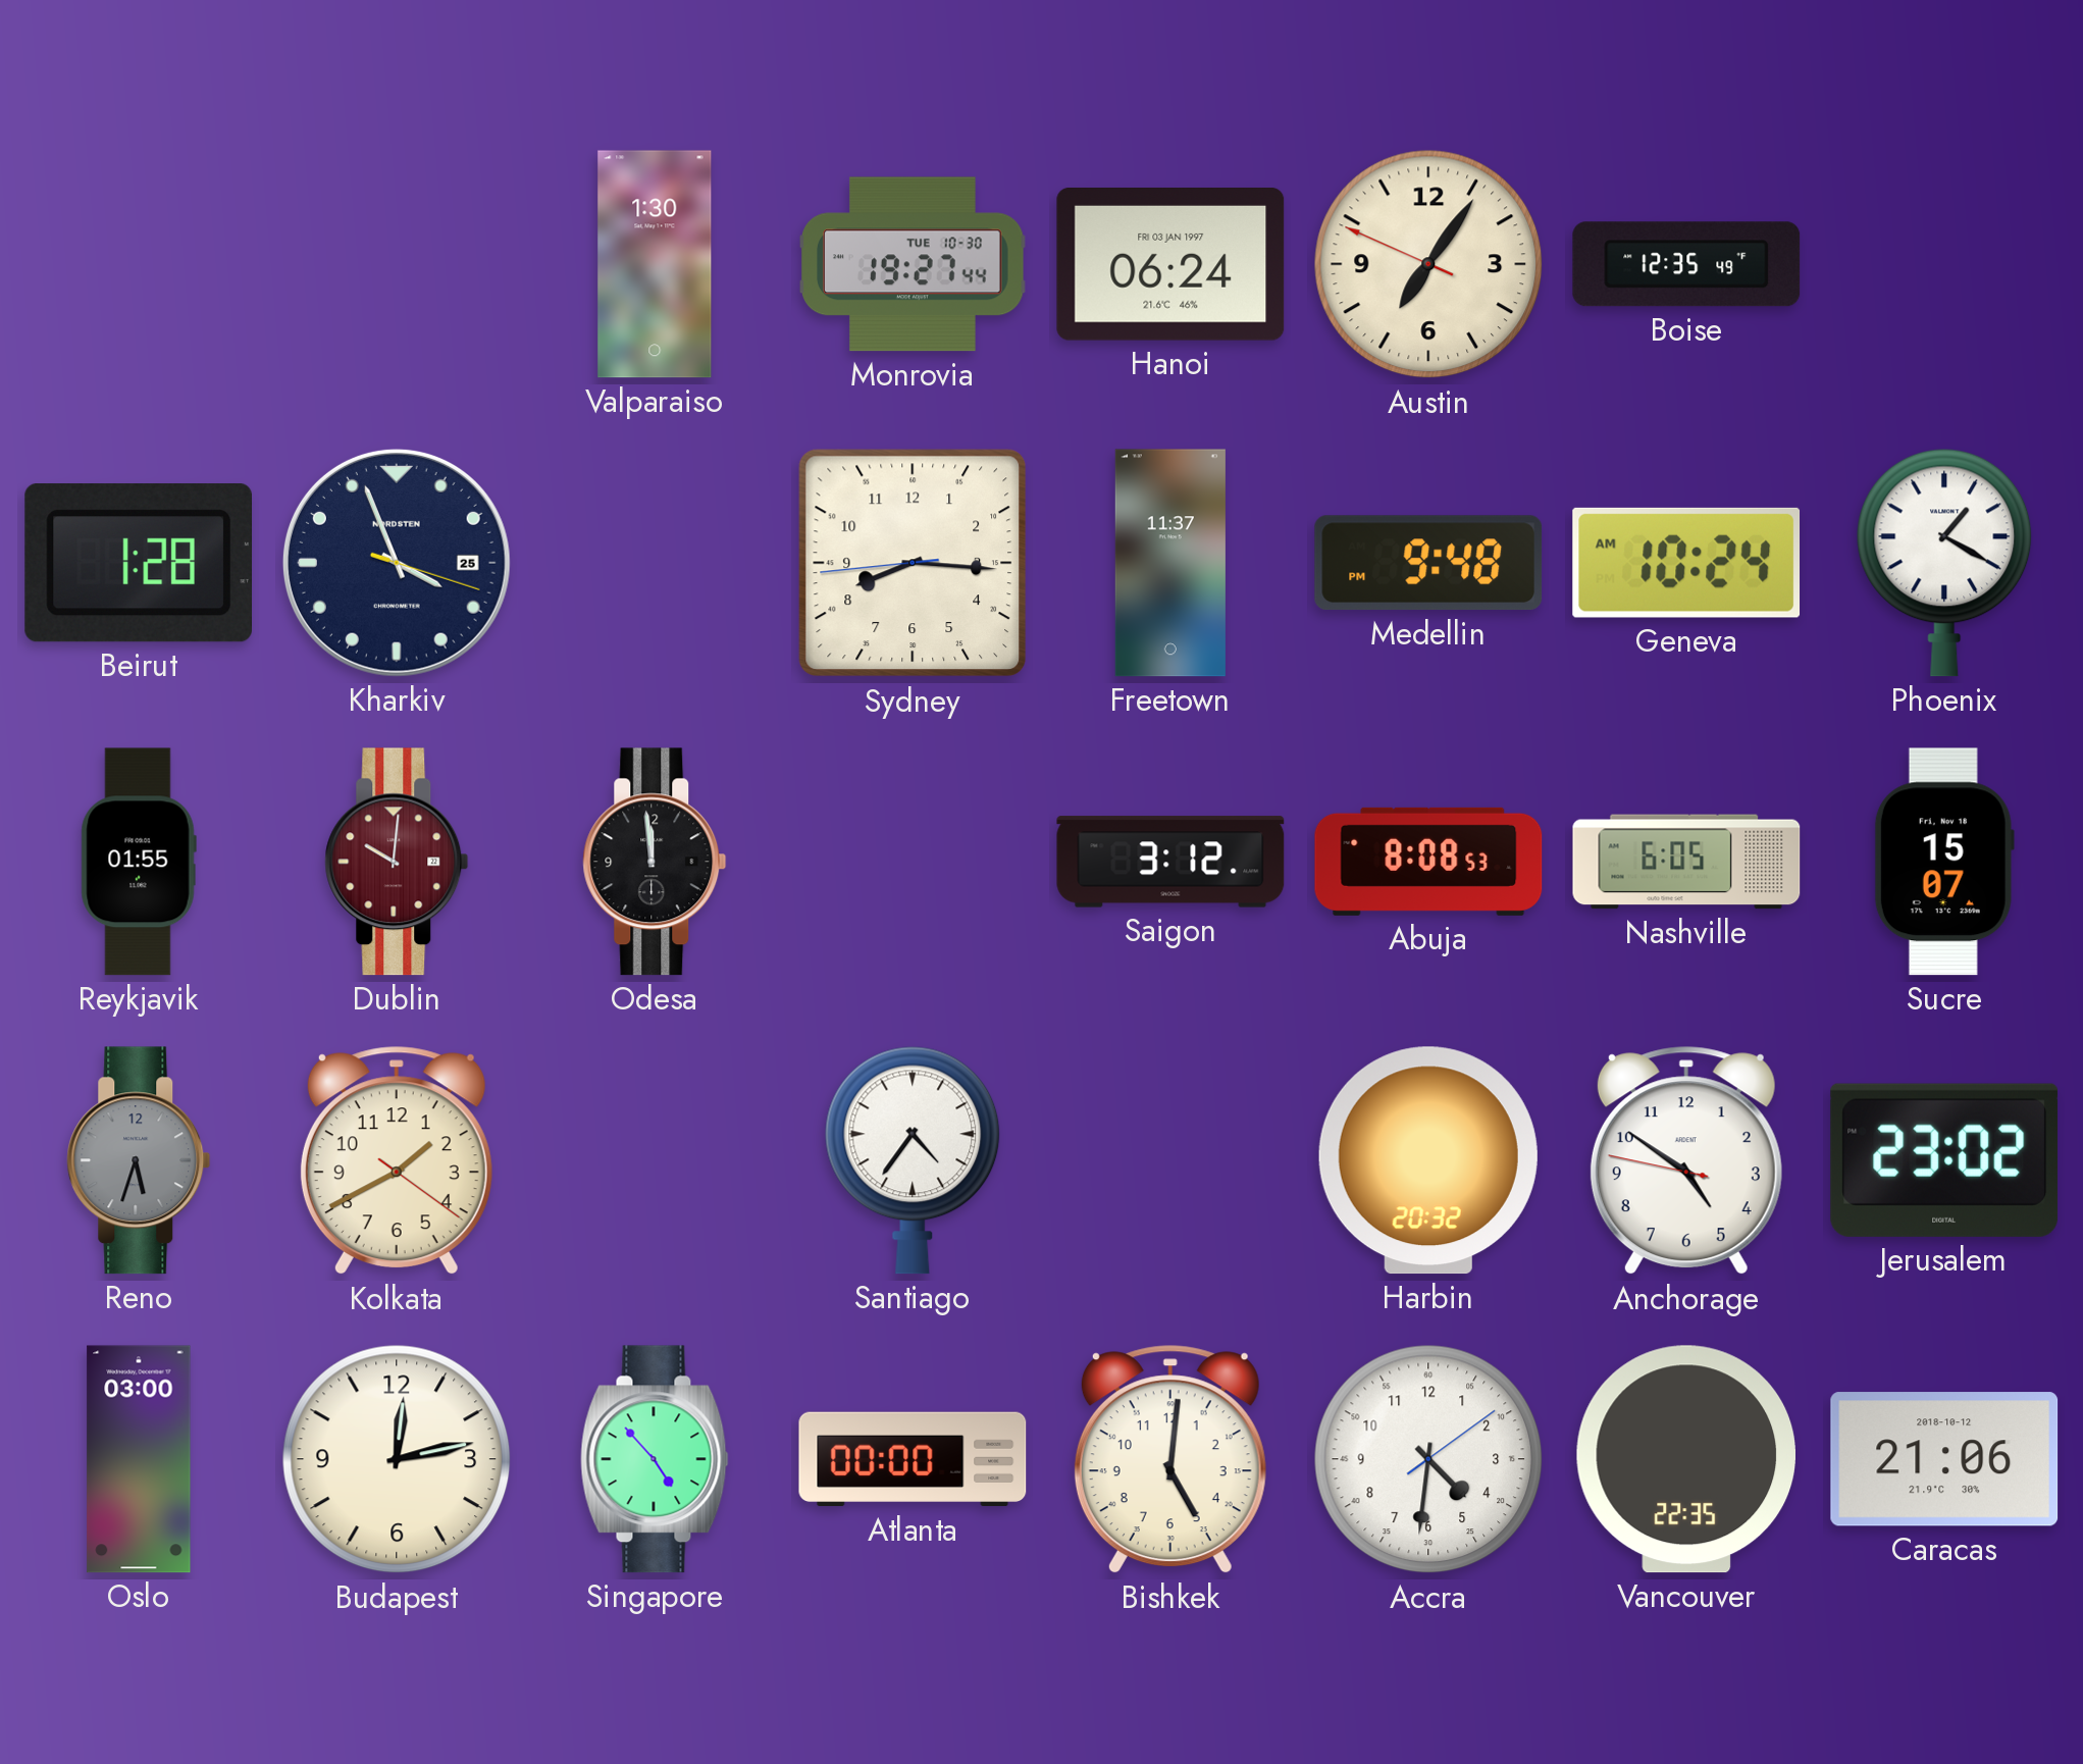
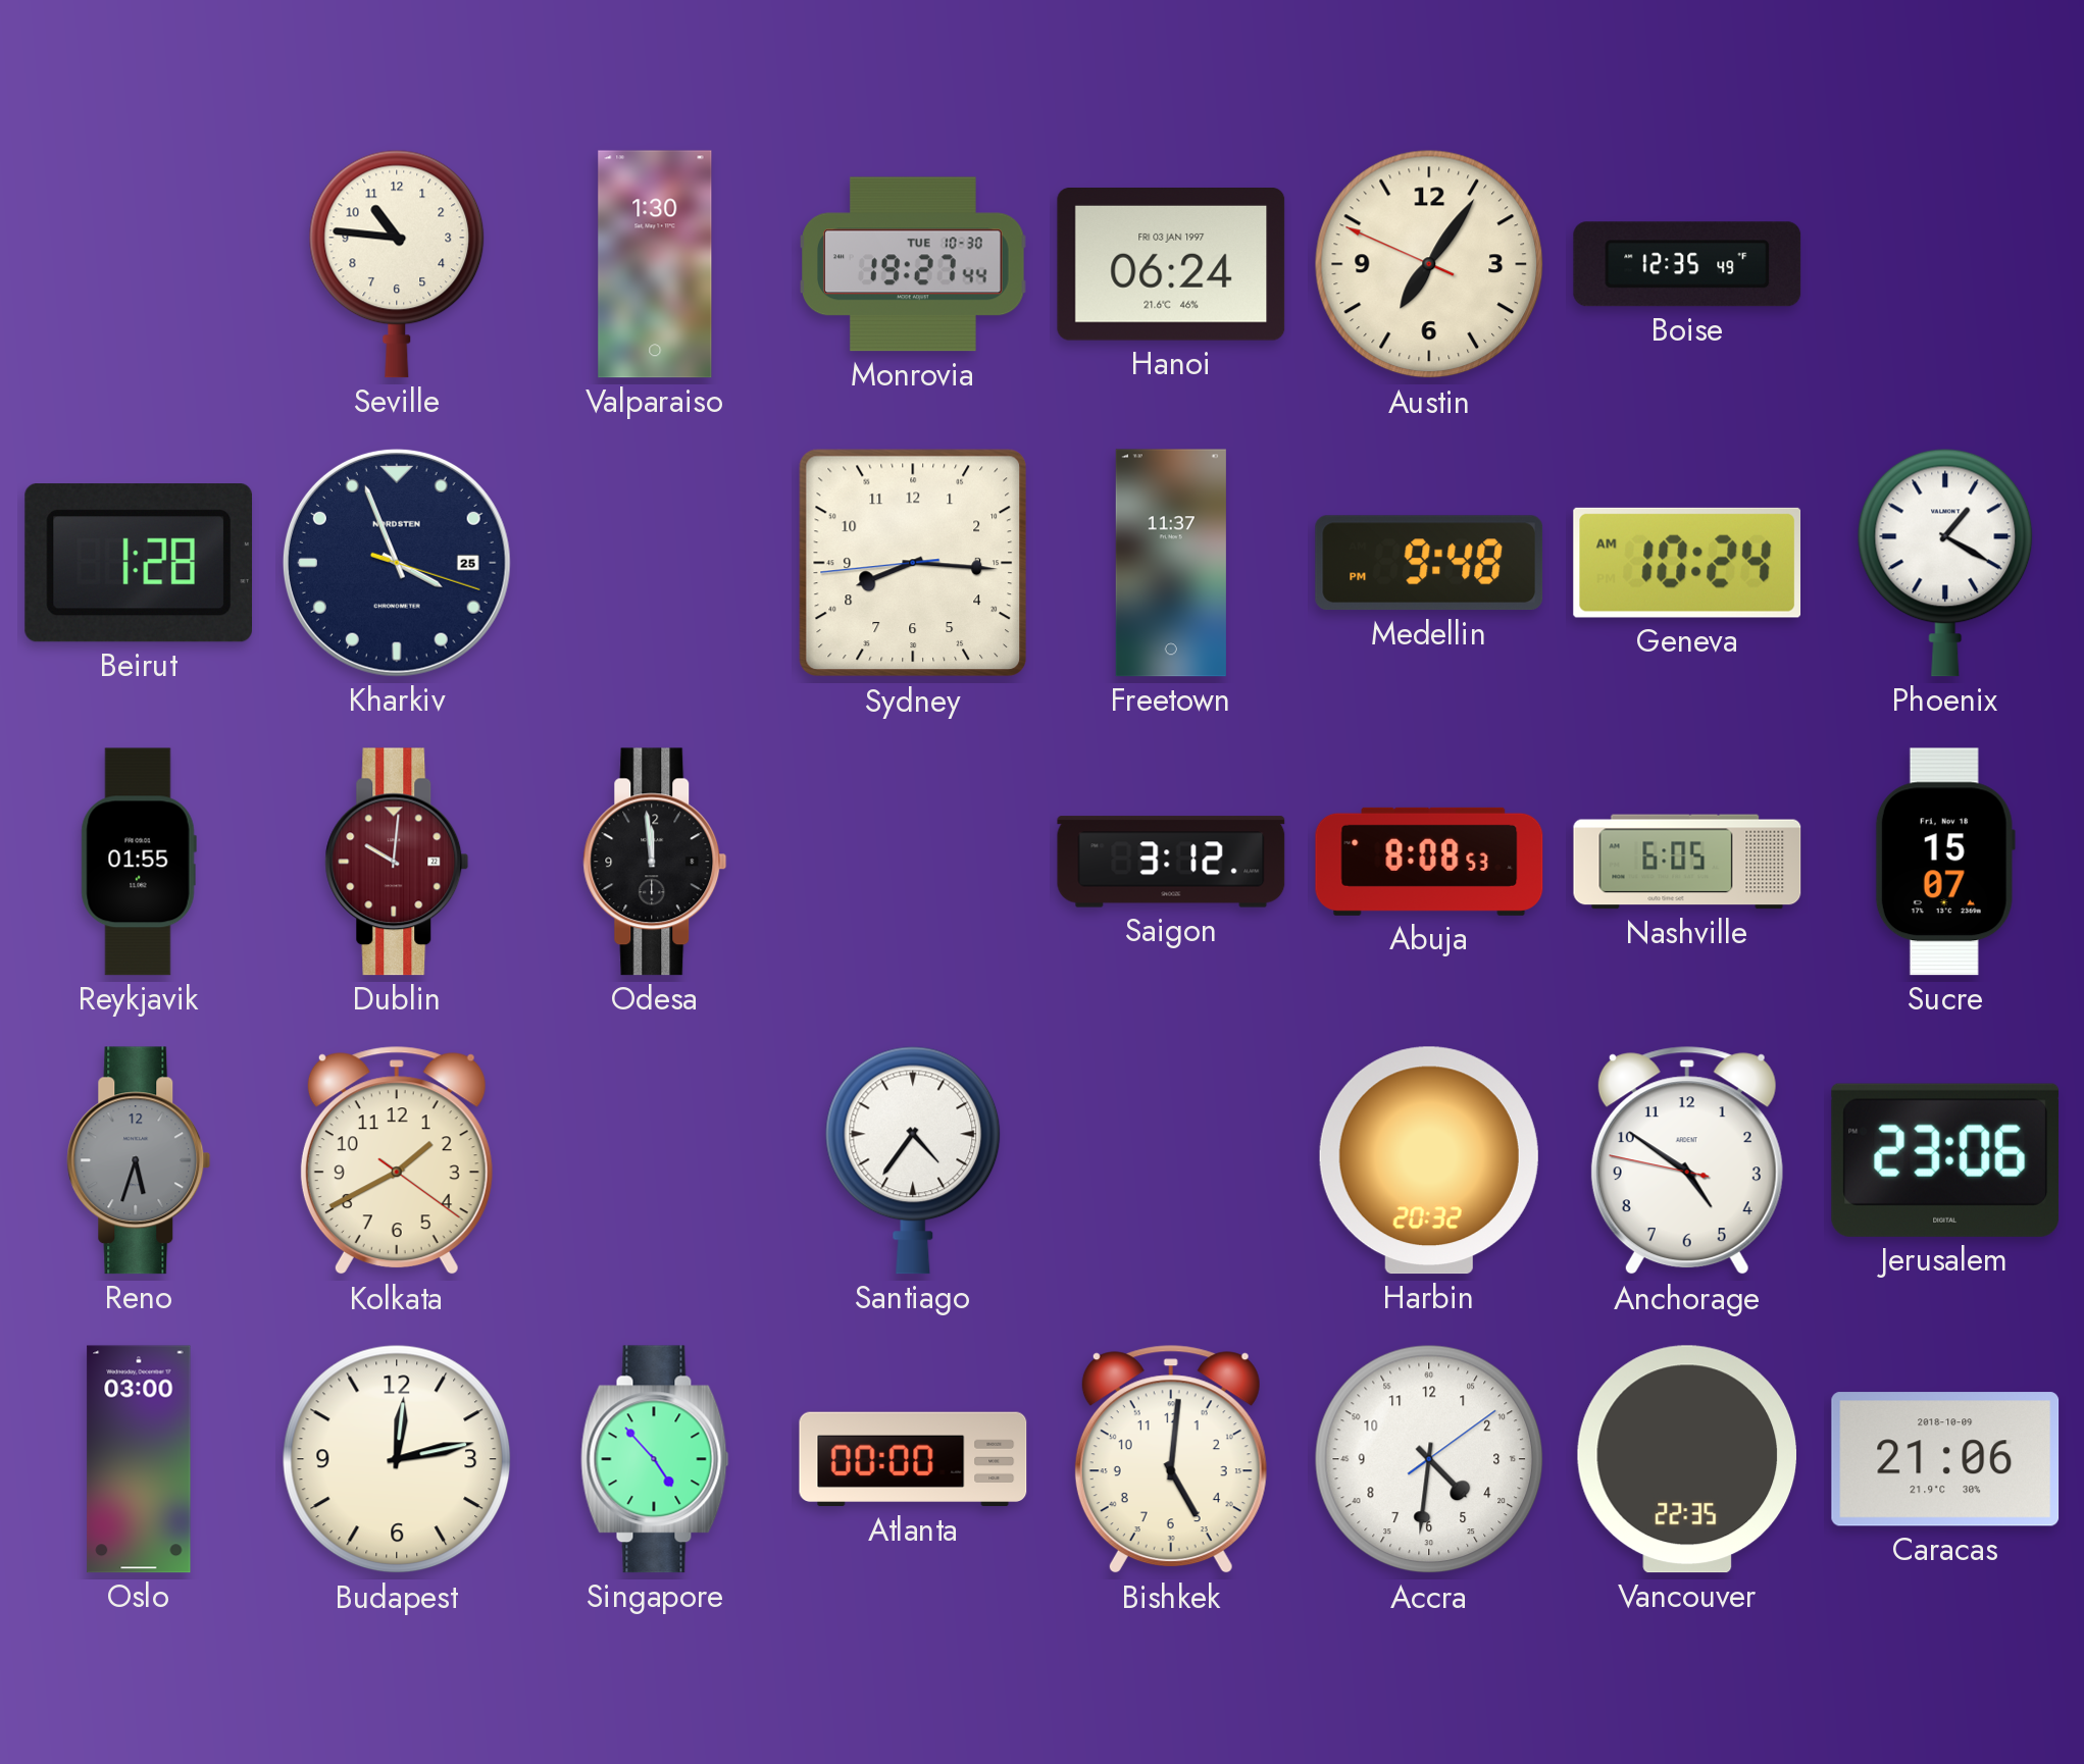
Seville: none -> 10:46
Jerusalem: 23:02 -> 23:06
Caracas date: 2018-10-12 -> 2018-10-09
